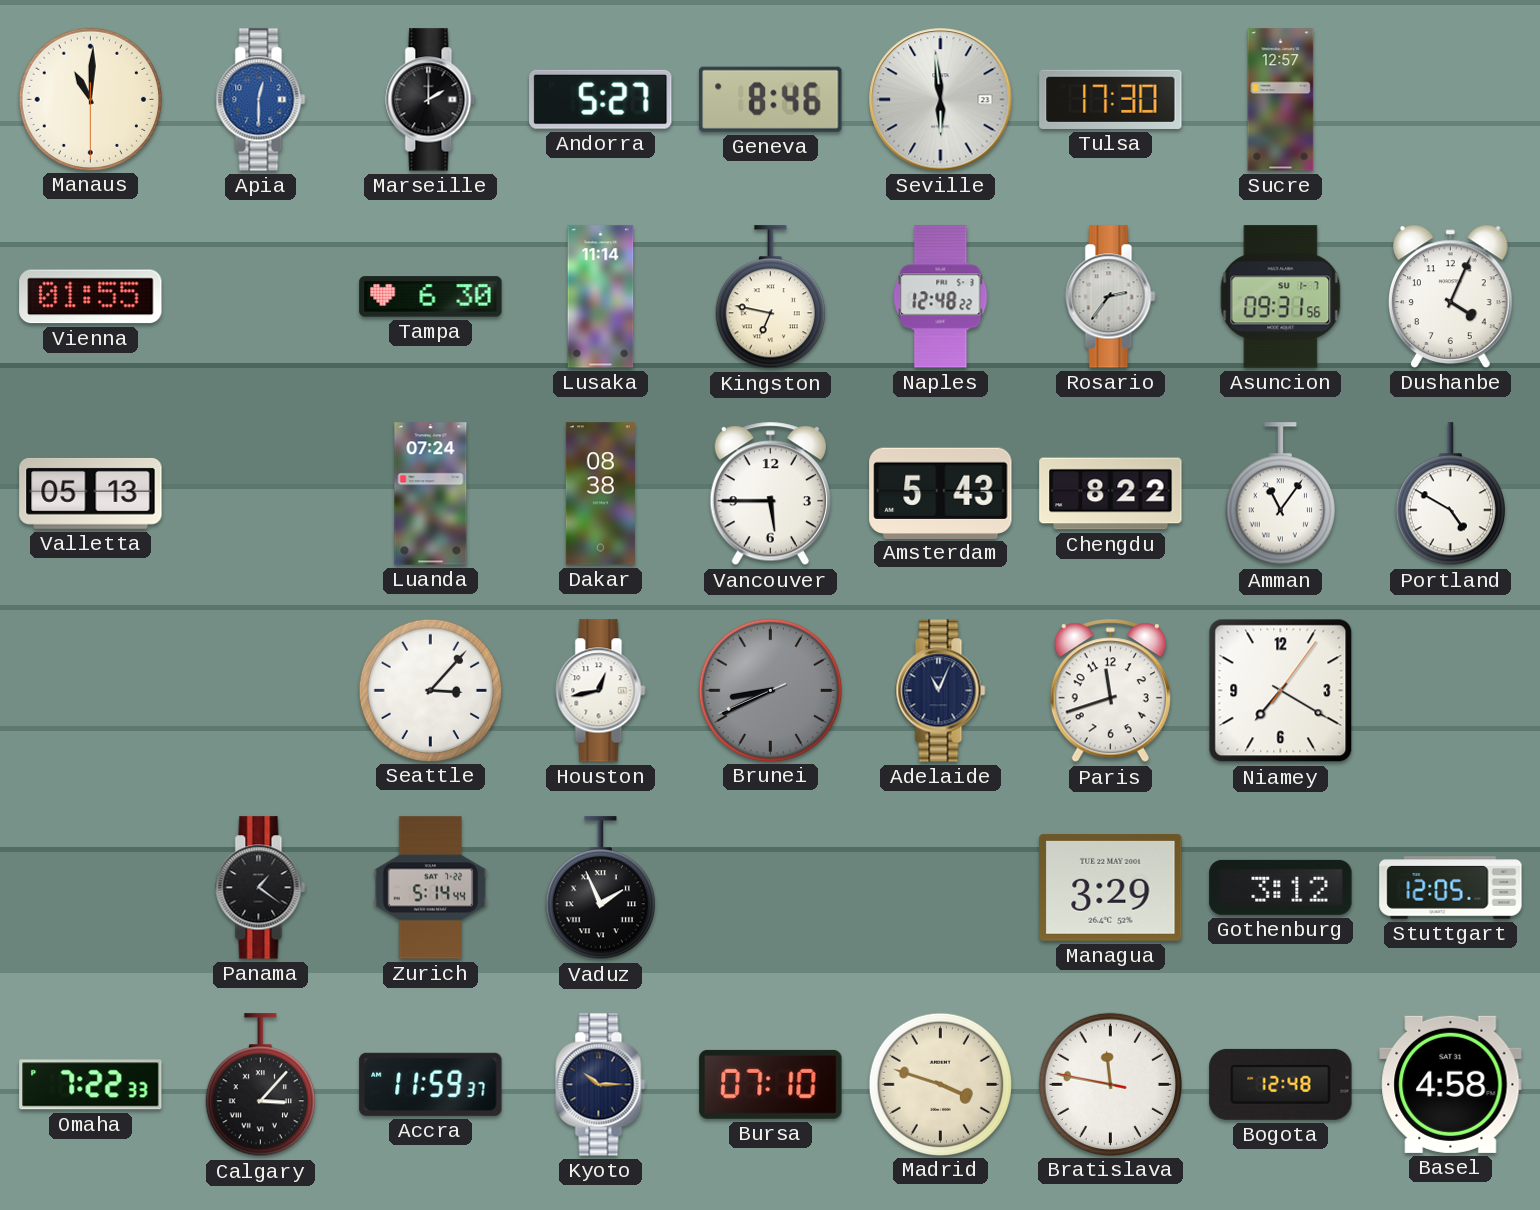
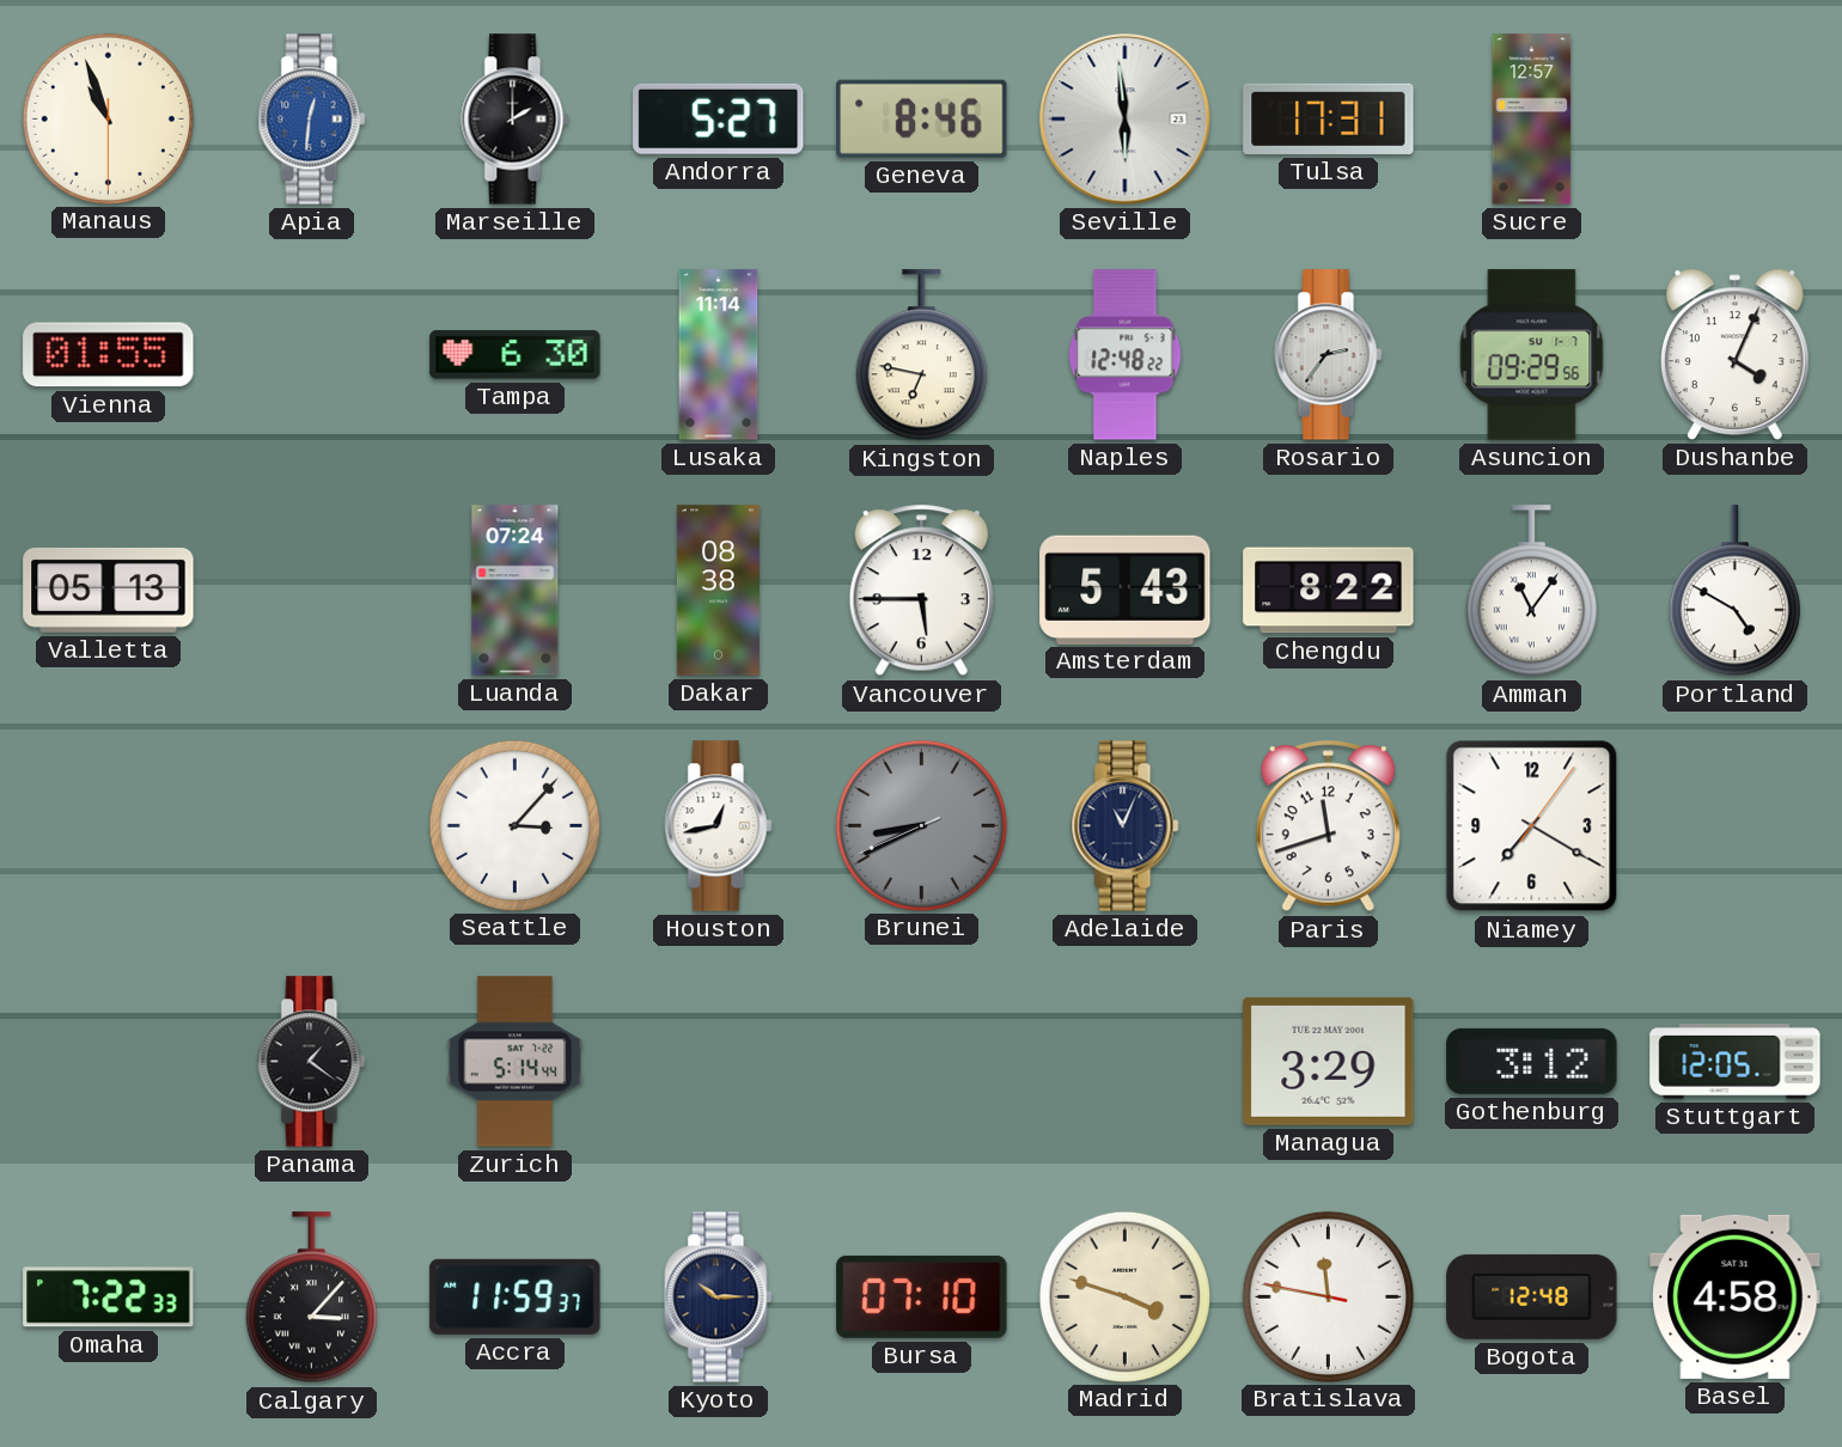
Manaus: 11:00 -> 10:56
Apia: 12:30 -> 12:31
Tulsa: 17:30 -> 17:31
Asuncion: 09:31 -> 09:29
Vaduz: 1:56 -> none
